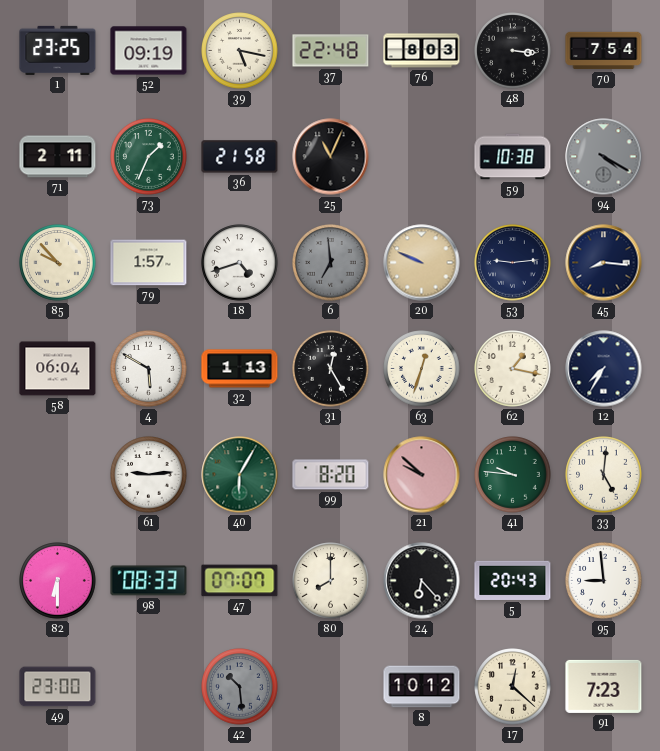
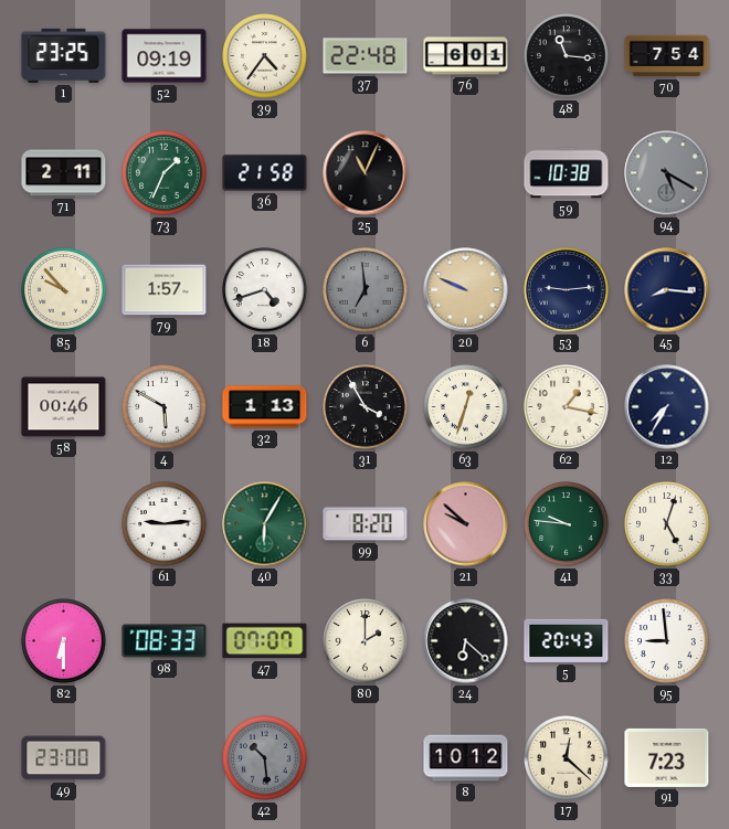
39: 5:17 -> 4:36
76: 8:03 -> 6:01
48: 3:16 -> 11:16
94: 4:20 -> 5:20
58: 06:04 -> 00:46
31: 12:25 -> 3:55
33: 5:01 -> 5:03
80: 8:00 -> 2:00
24: 6:23 -> 6:22
